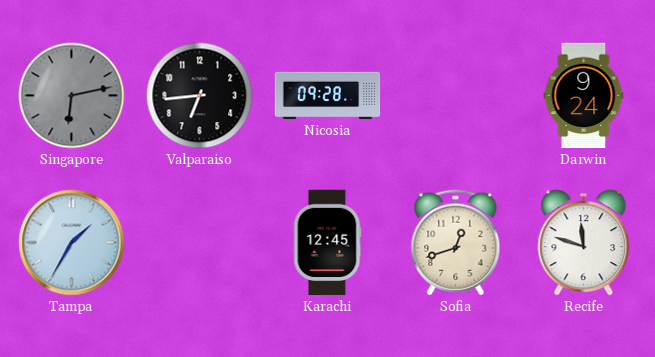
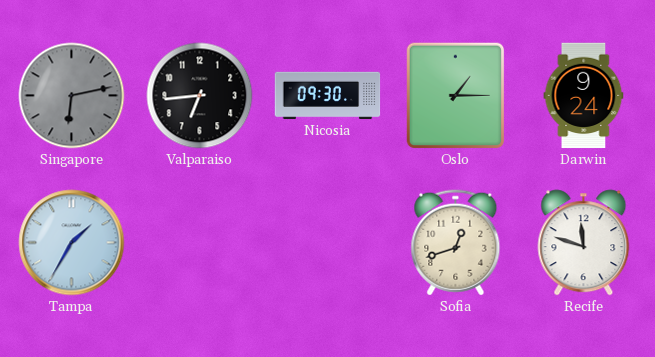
Nicosia: 09:28 -> 09:30
Oslo: none -> 1:15
Karachi: 12:45 -> none
